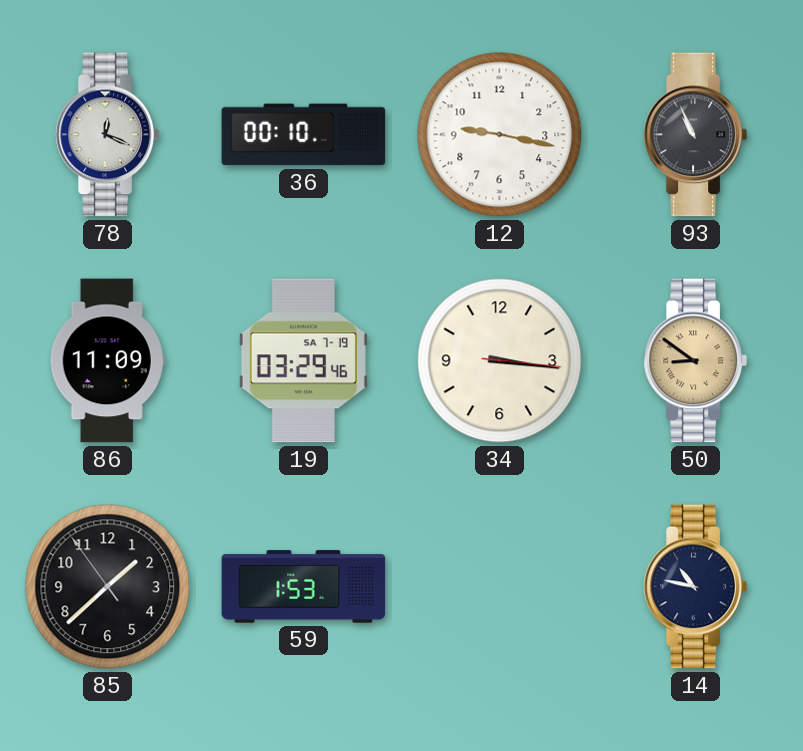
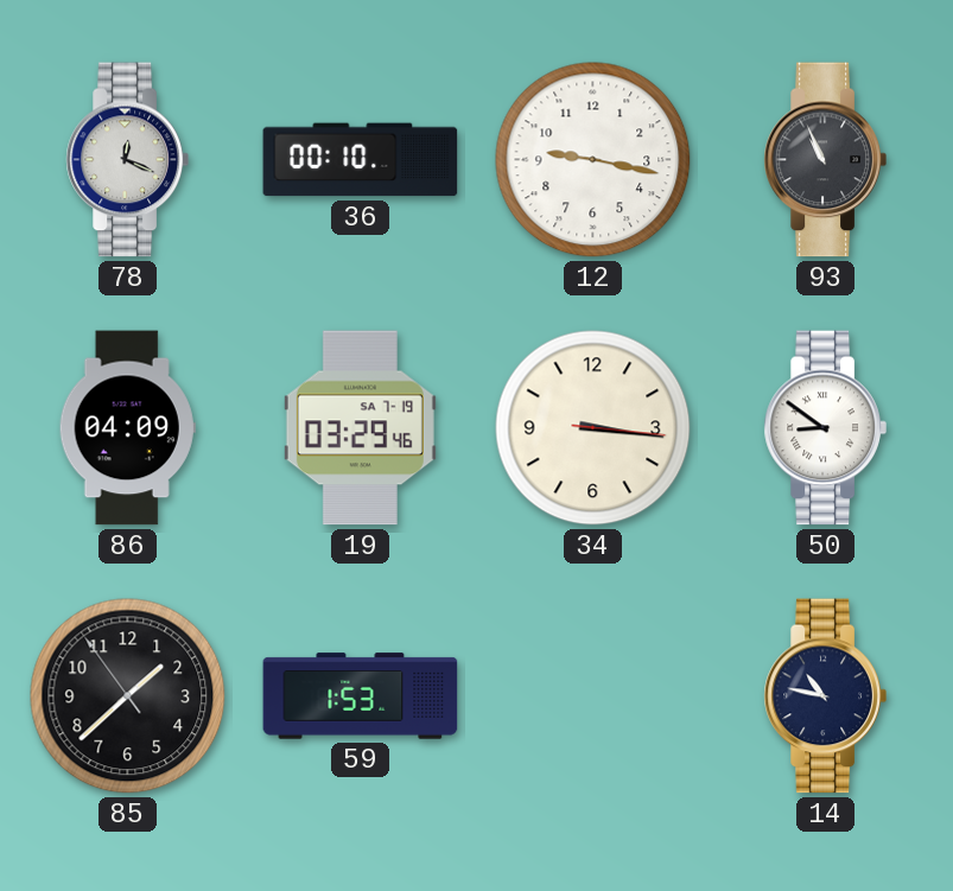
86: 11:09 -> 04:09
50 dial: champagne -> white
